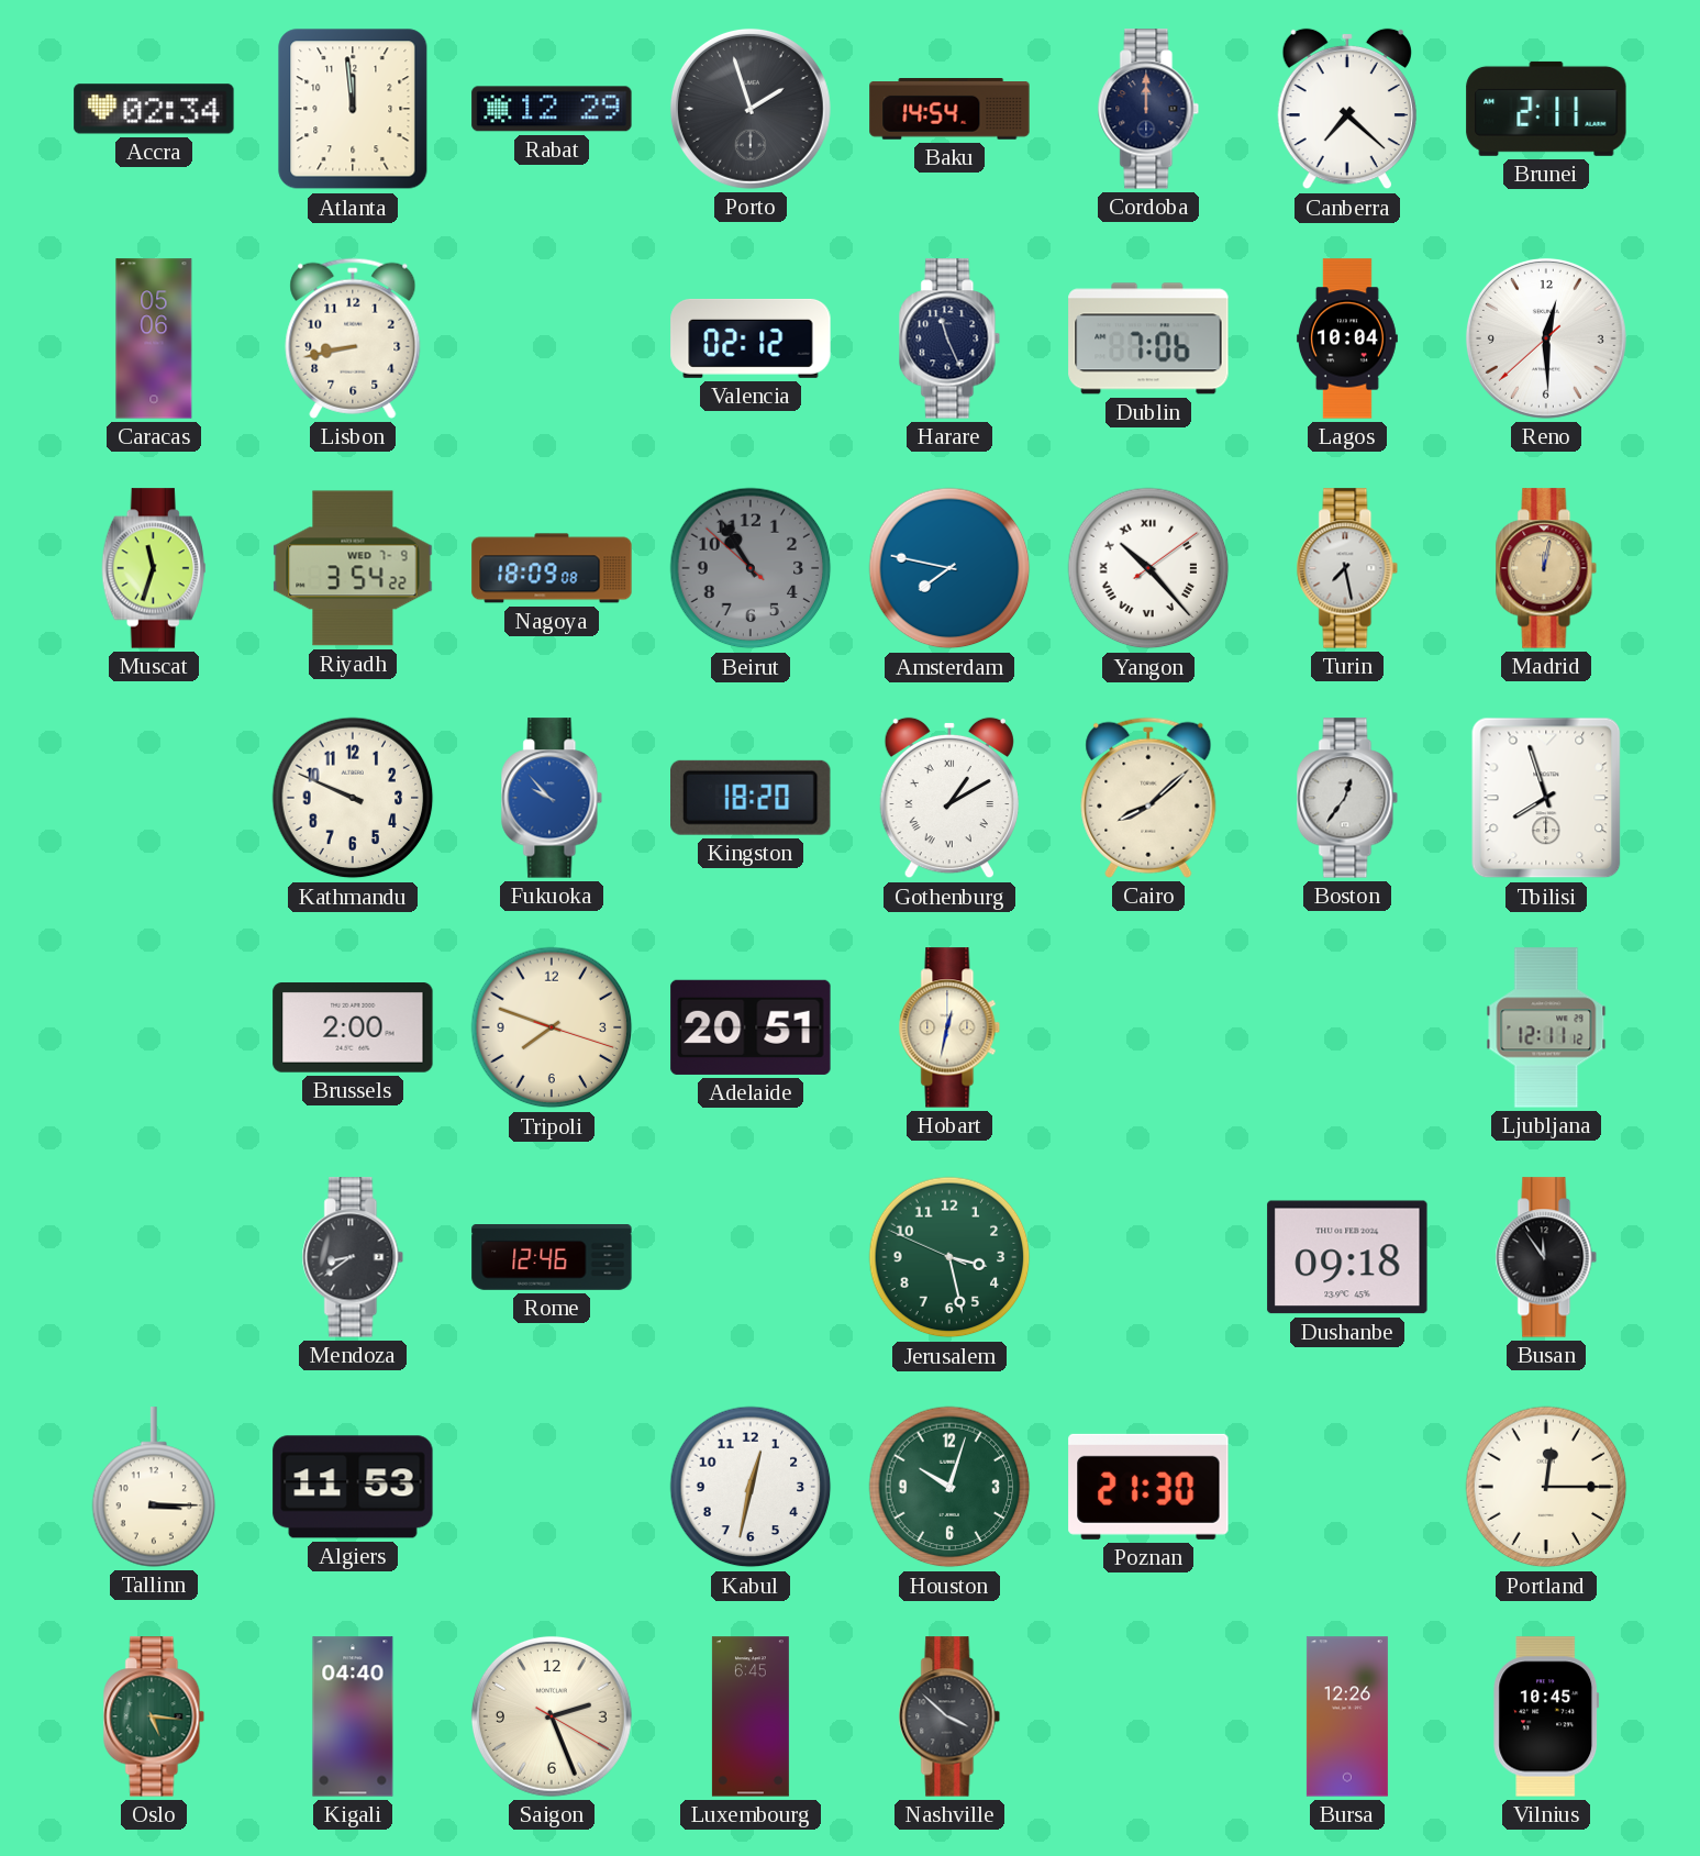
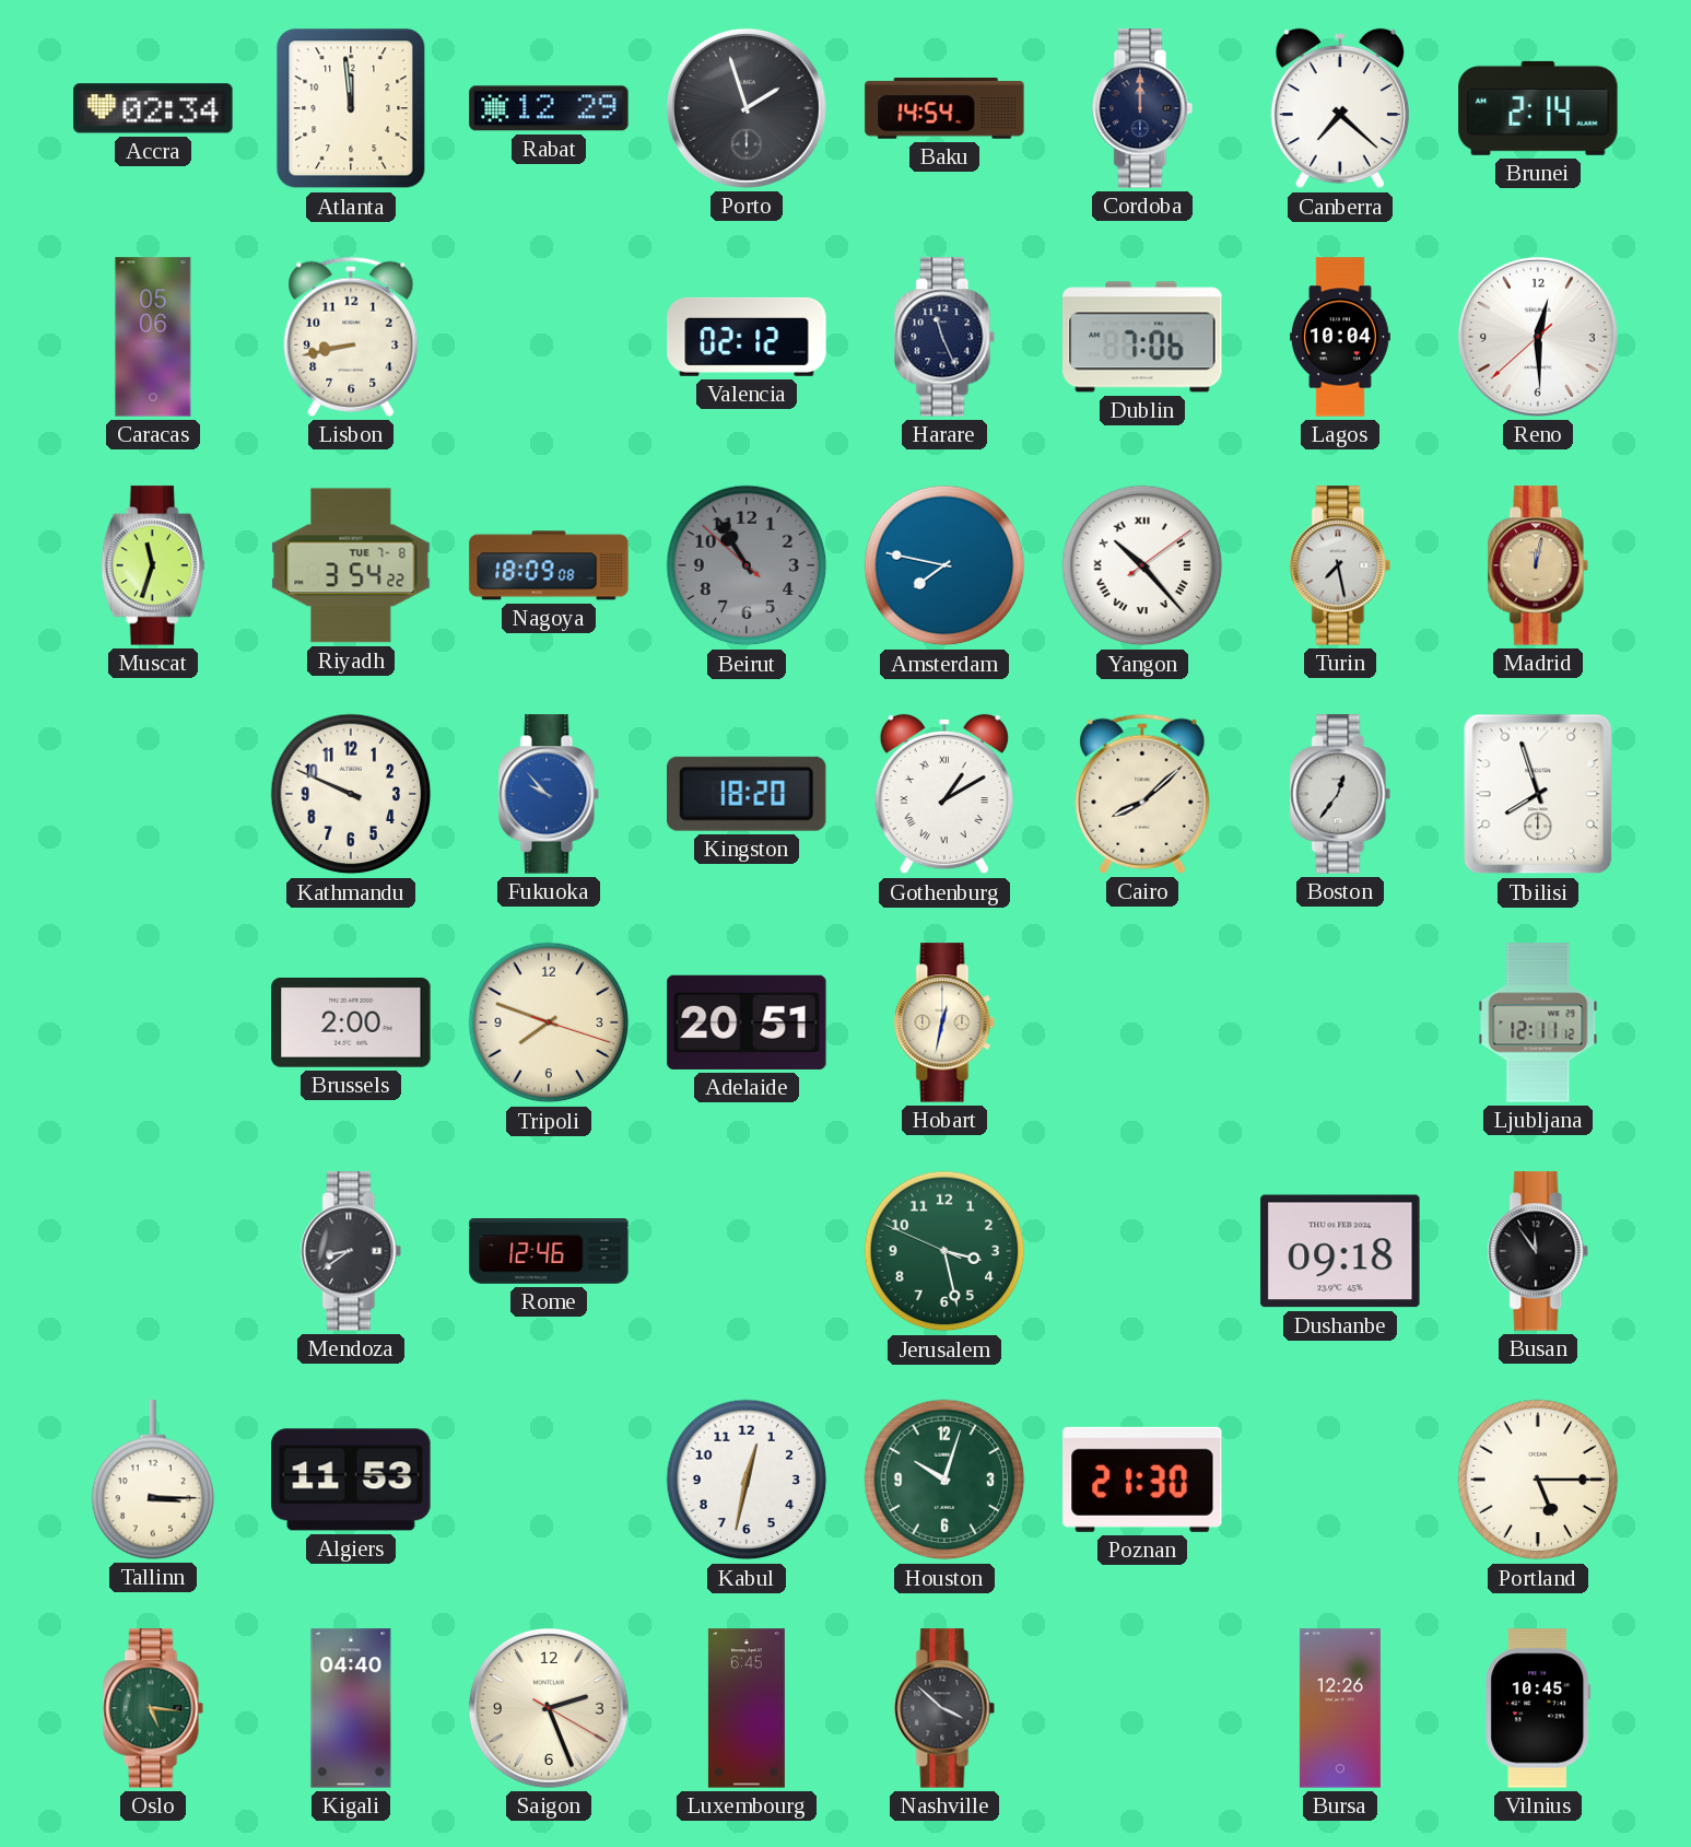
Brunei: 2:11 -> 2:14
Riyadh date: WED 7-9 -> TUE 7-8
Portland: 12:15 -> 5:15
